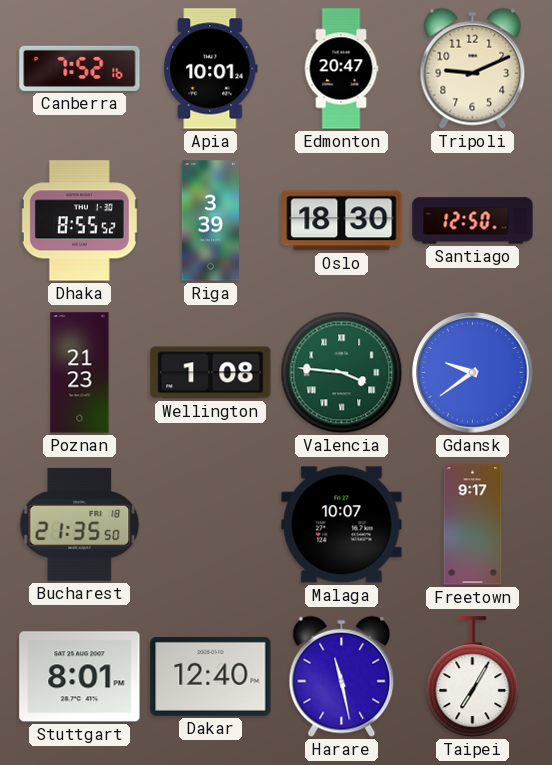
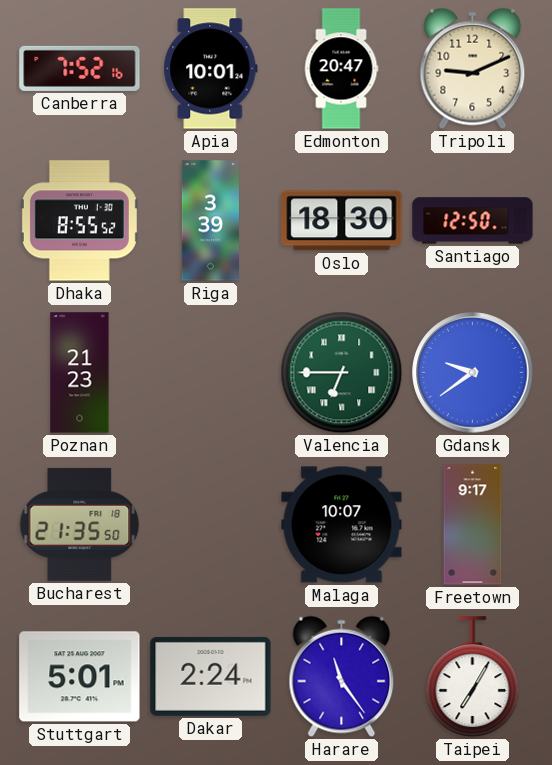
Wellington: 1:08 -> none
Valencia: 3:46 -> 6:45
Stuttgart: 8:01 -> 5:01
Dakar: 12:40 -> 2:24
Harare: 11:28 -> 11:24
